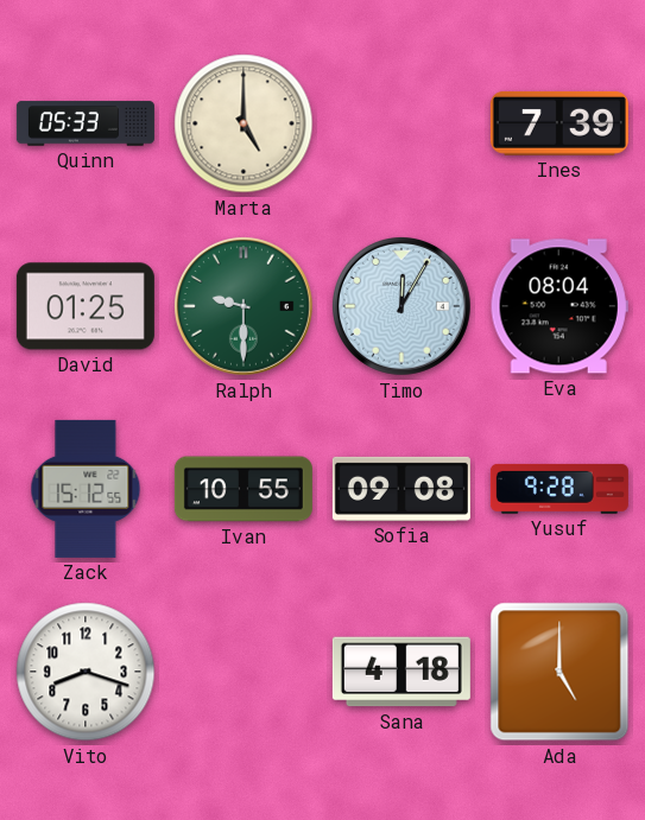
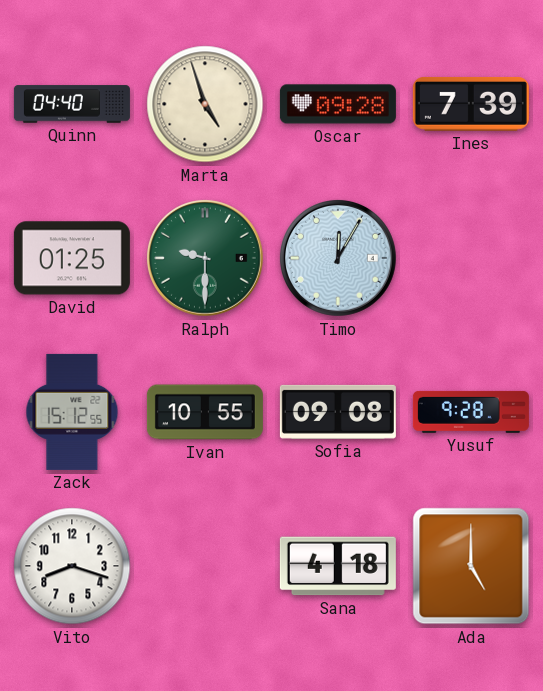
Quinn: 05:33 -> 04:40
Marta: 5:00 -> 4:57
Oscar: none -> 09:28
Eva: 08:04 -> none
